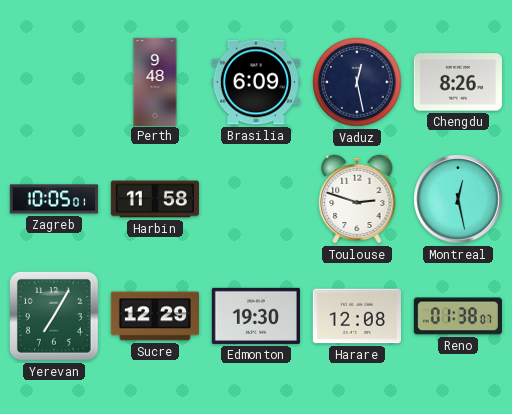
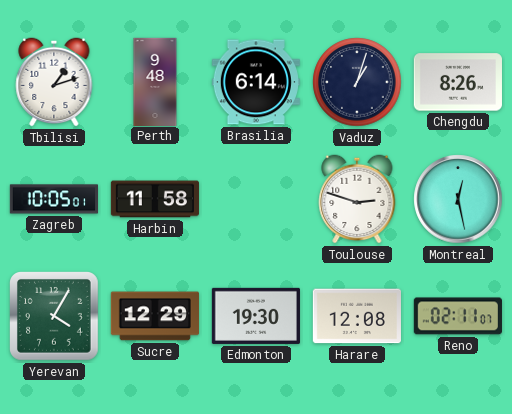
Tbilisi: none -> 1:12
Brasilia: 6:09 -> 6:14
Vaduz: 12:28 -> 1:03
Yerevan: 7:05 -> 4:05
Reno: 01:38 -> 02:11
